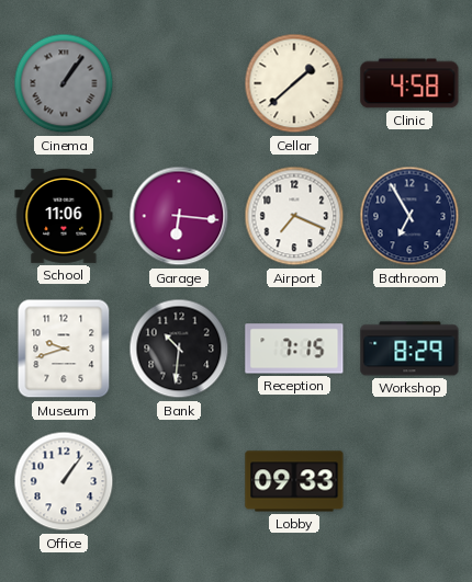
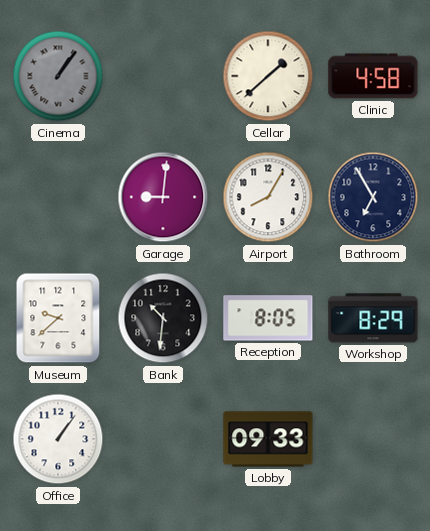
School: 11:06 -> none
Garage: 6:16 -> 9:01
Airport: 7:19 -> 8:05
Museum: 9:42 -> 9:38
Reception: 7:15 -> 8:05
